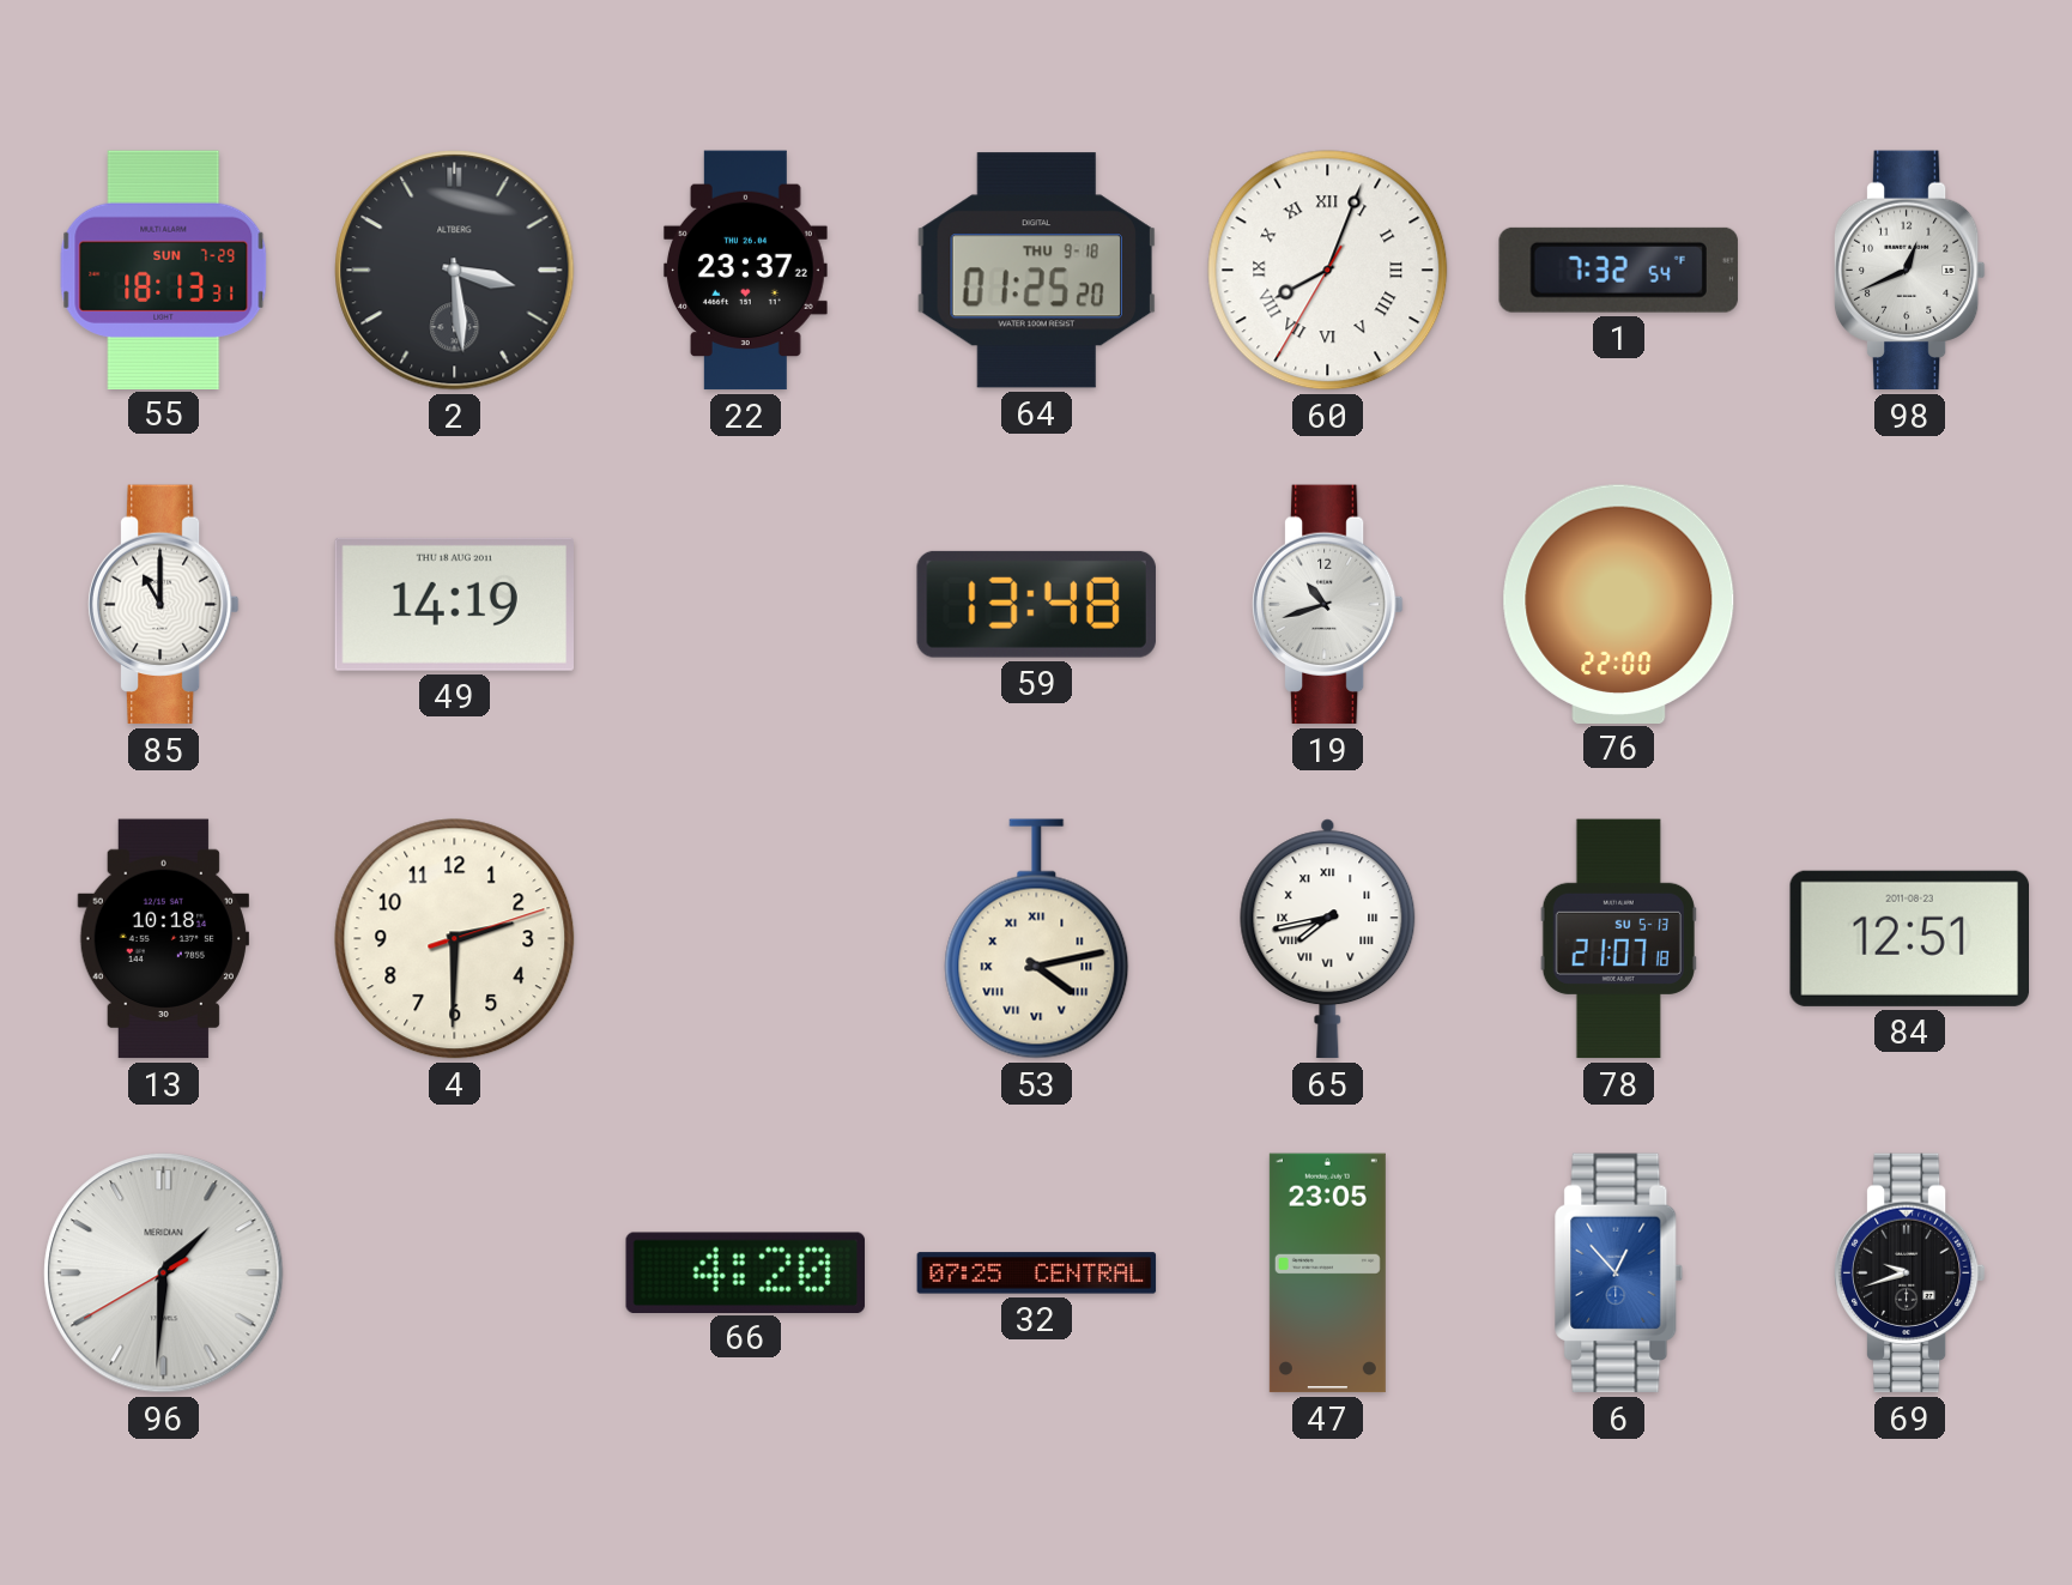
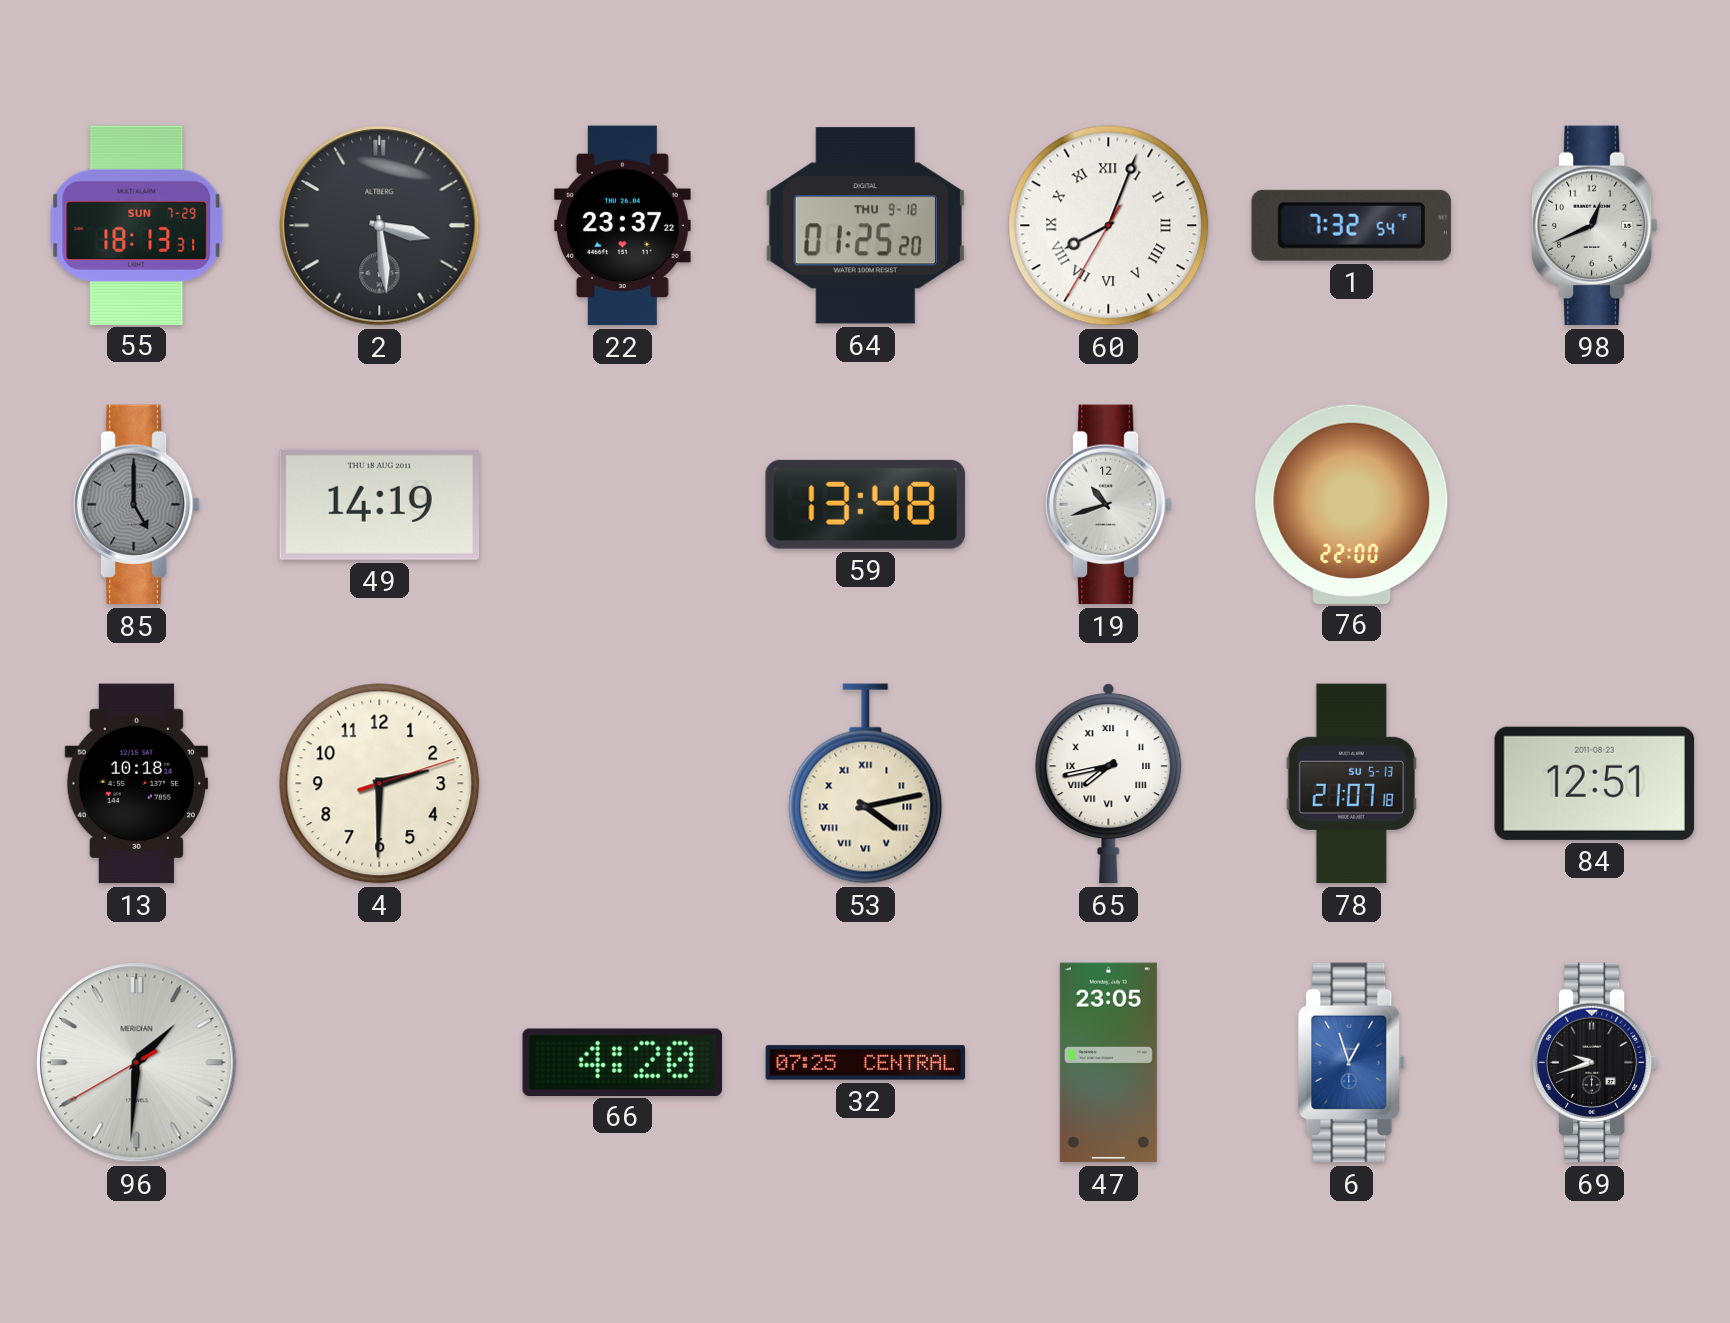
85: 11:00 -> 5:00
85 dial: white -> grey
6: 12:53 -> 12:57
